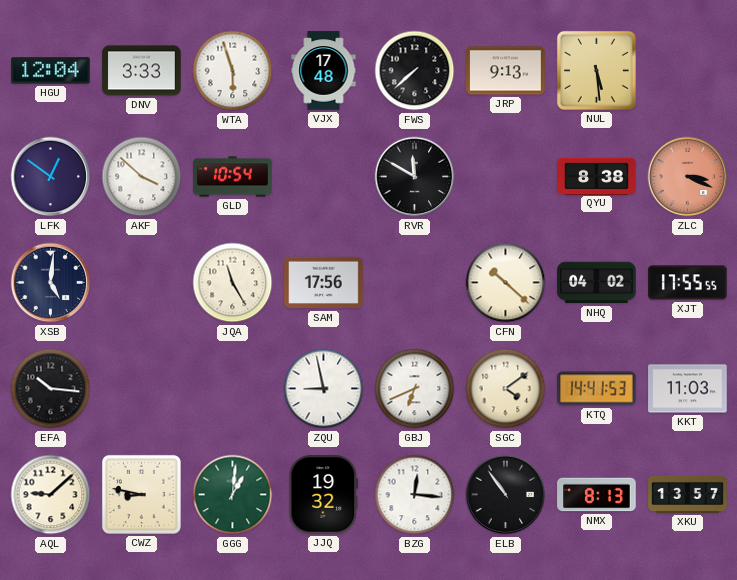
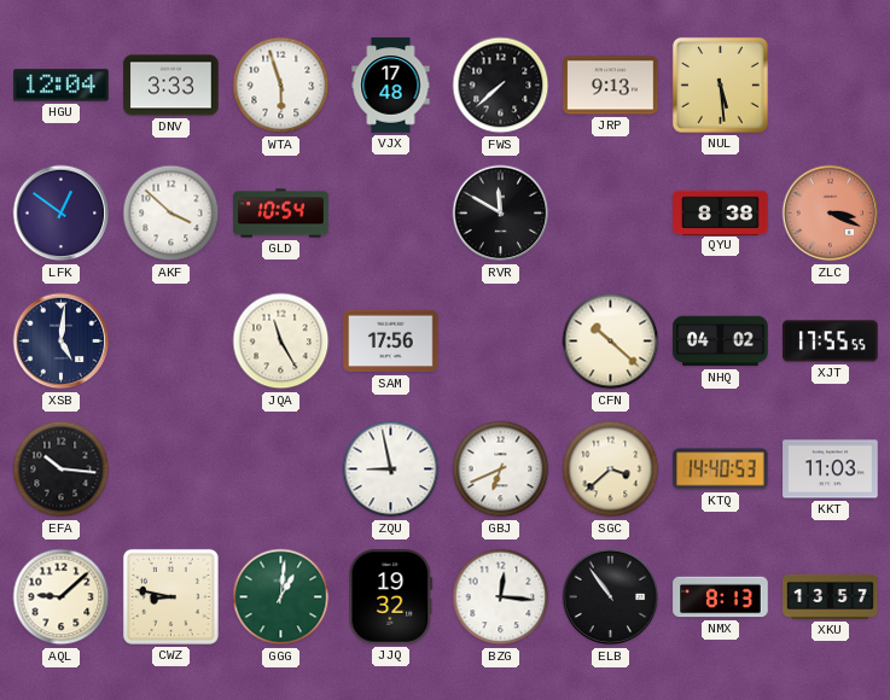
SGC: 4:09 -> 3:38
KTQ: 14:41 -> 14:40
